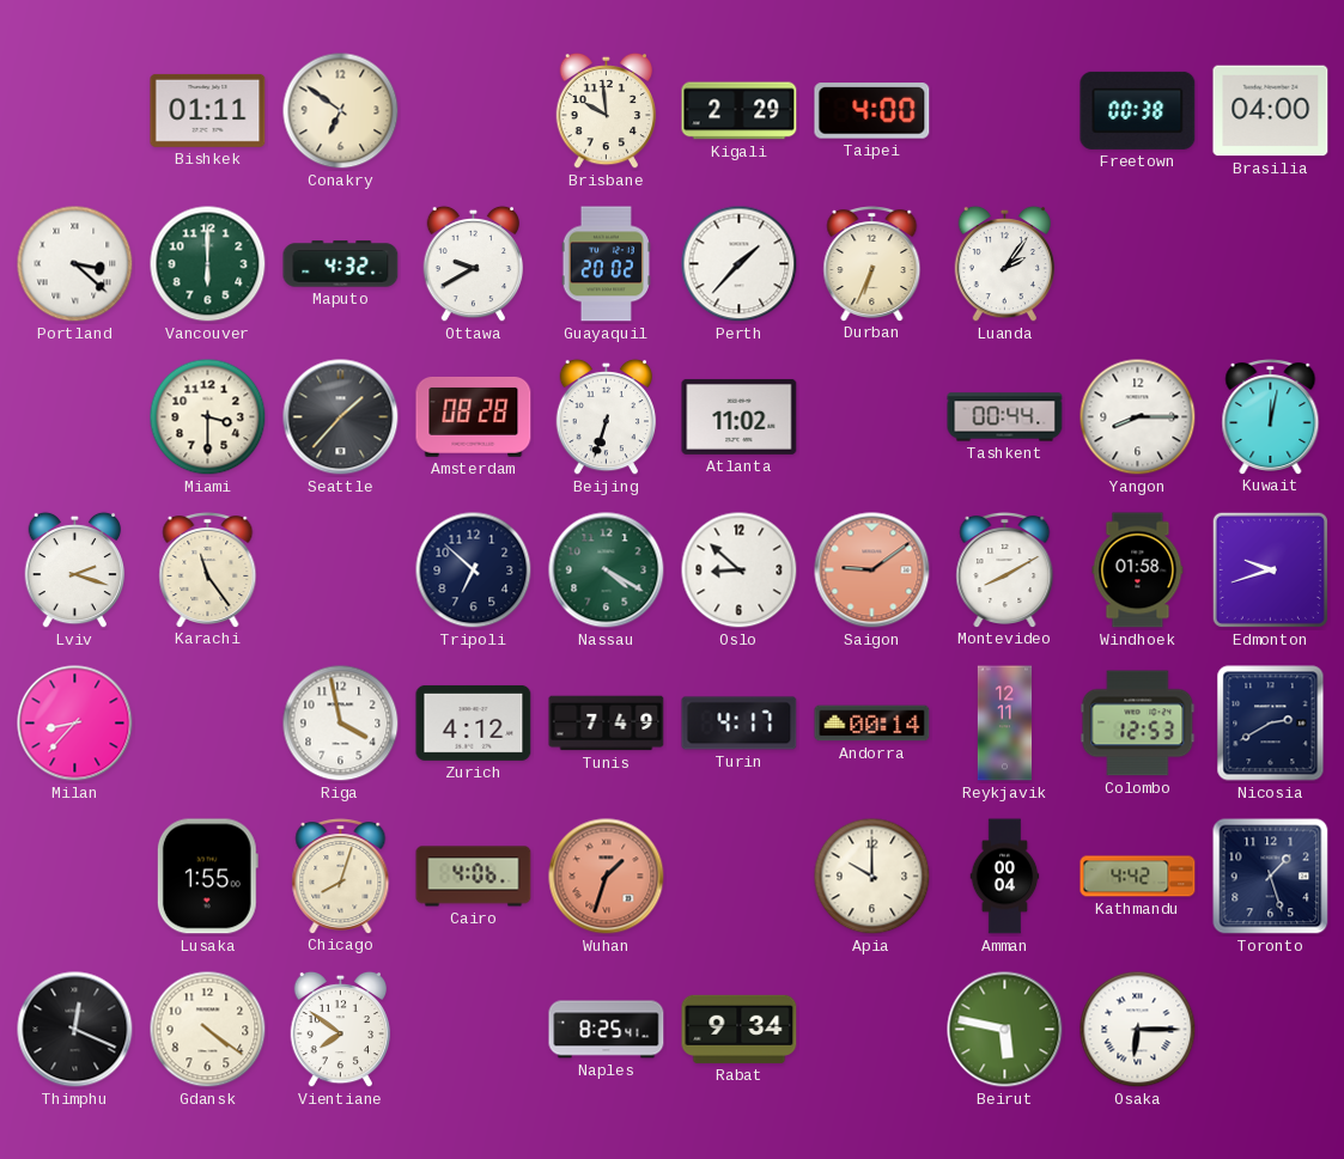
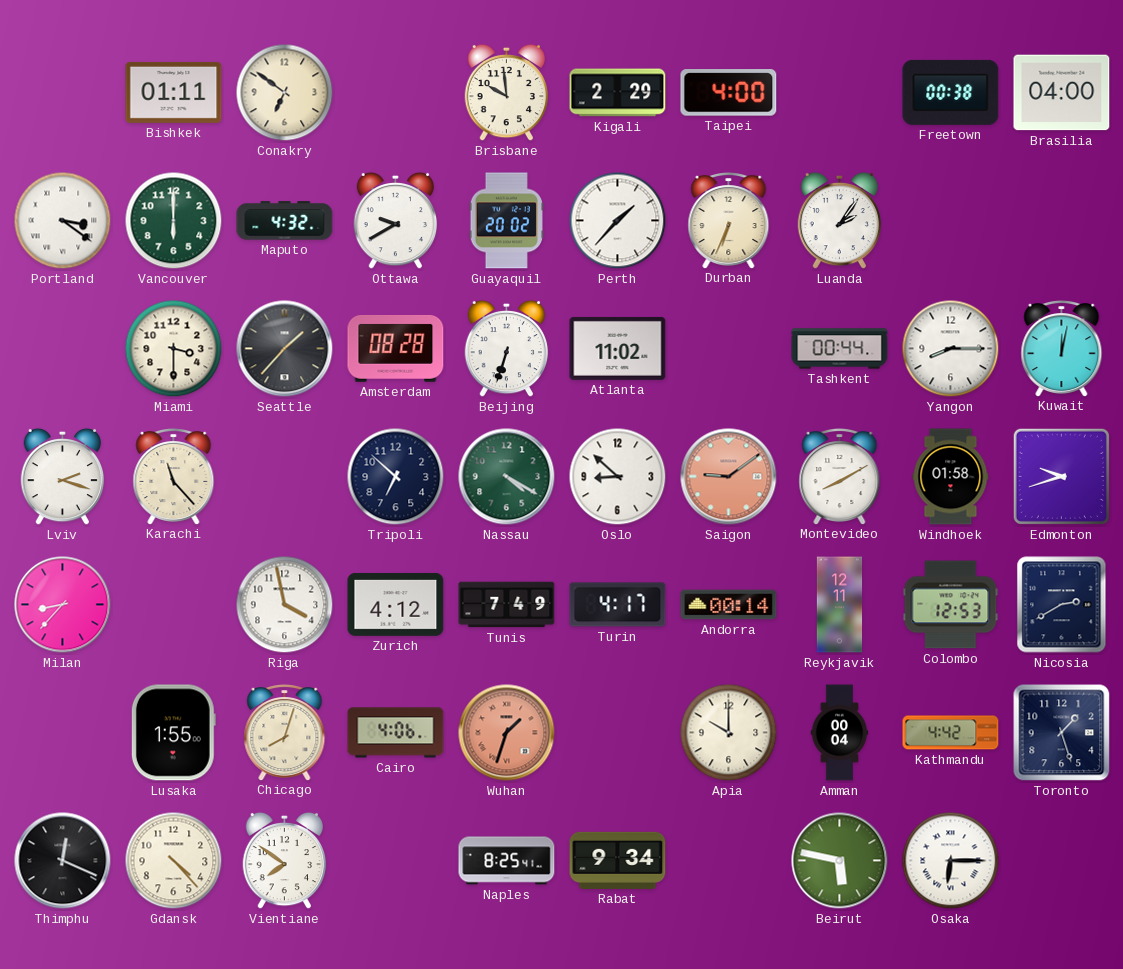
Portland: 3:22 -> 3:21
Karachi: 11:24 -> 11:23
Gdansk: 4:21 -> 4:23
